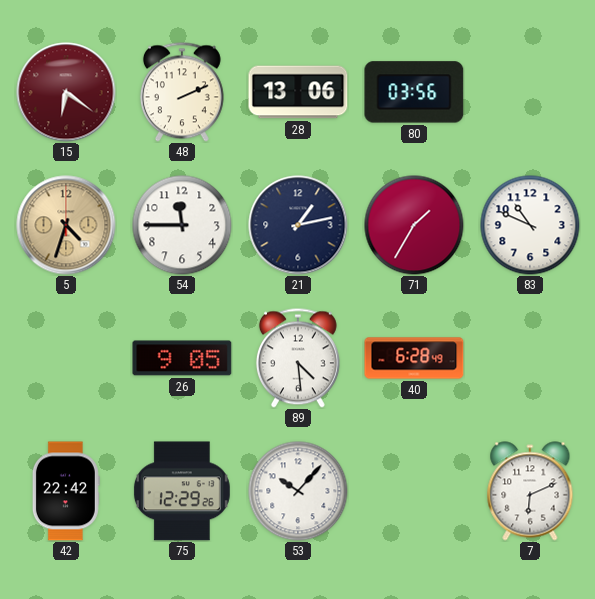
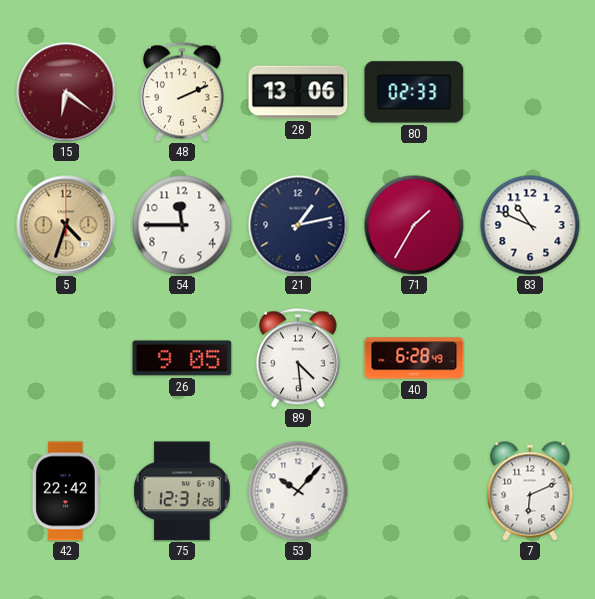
80: 03:56 -> 02:33
75: 12:29 -> 12:31
